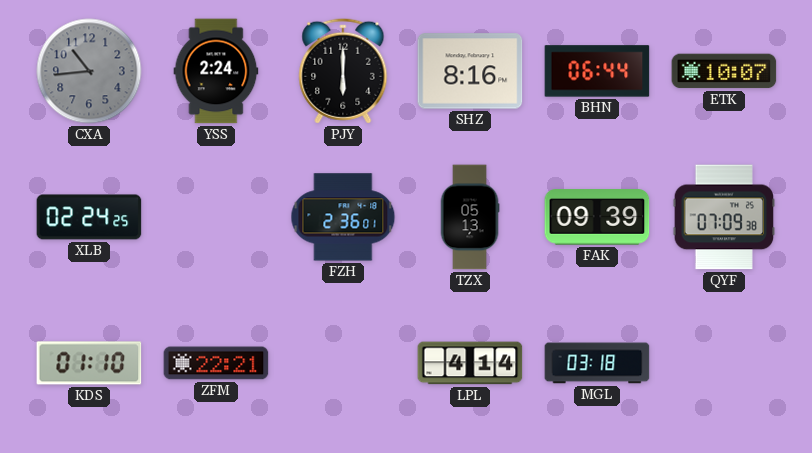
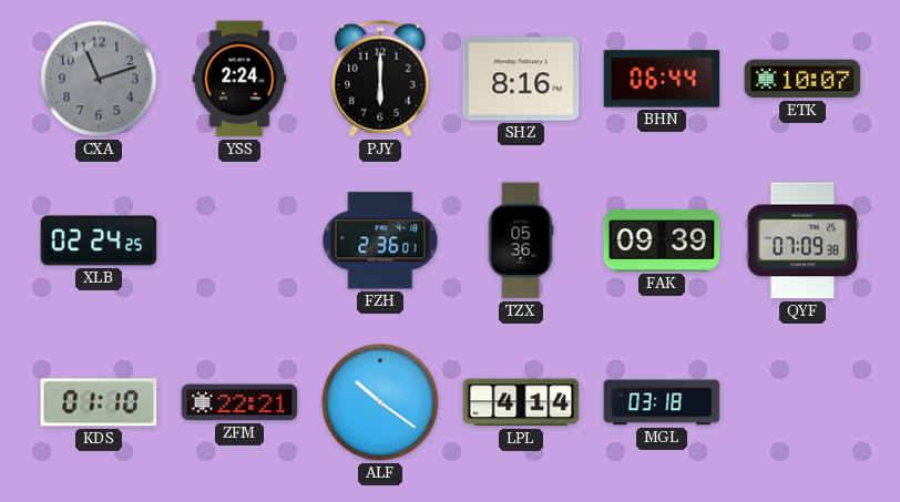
CXA: 10:44 -> 11:12
TZX: 05:13 -> 05:36
ALF: none -> 10:21
